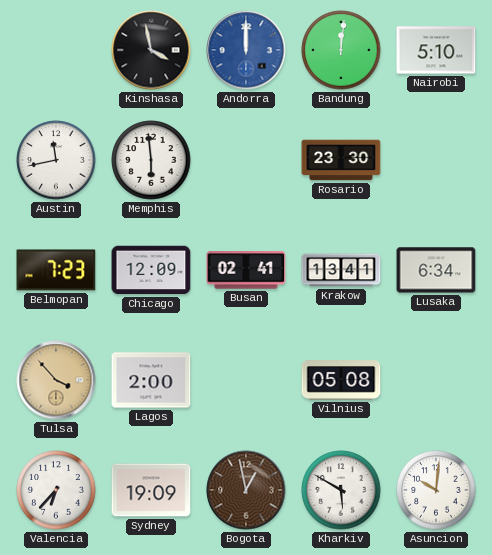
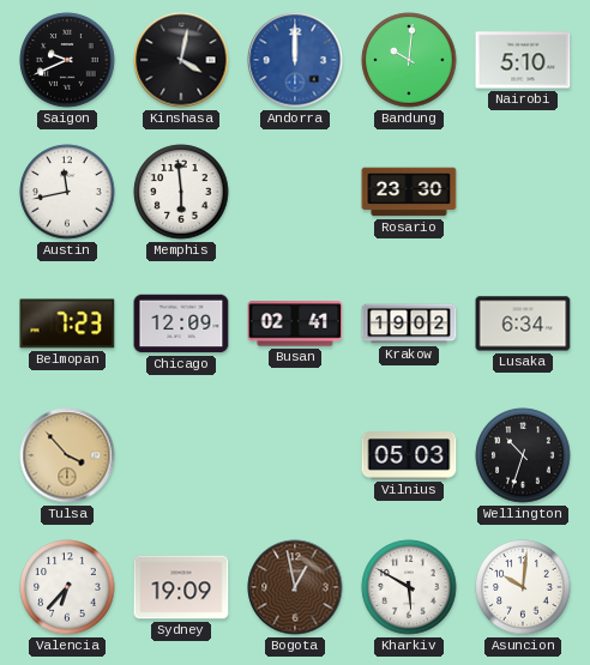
Saigon: none -> 9:41
Kinshasa: 3:58 -> 4:02
Bandung: 12:01 -> 10:01
Krakow: 13:41 -> 19:02
Lagos: 2:00 -> none
Vilnius: 05:08 -> 05:03
Wellington: none -> 10:33
